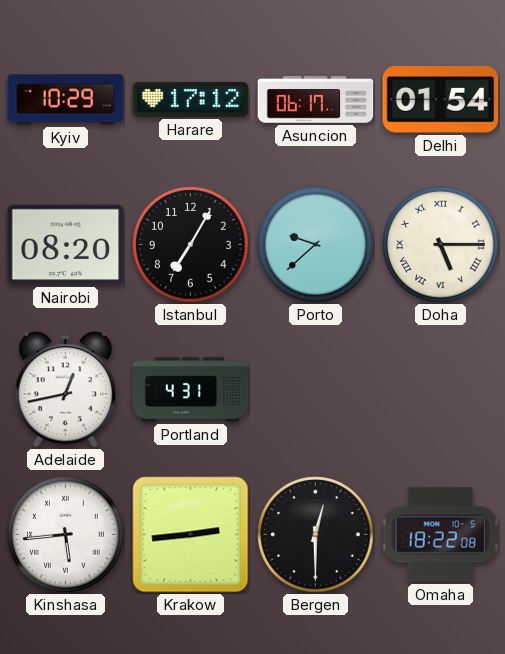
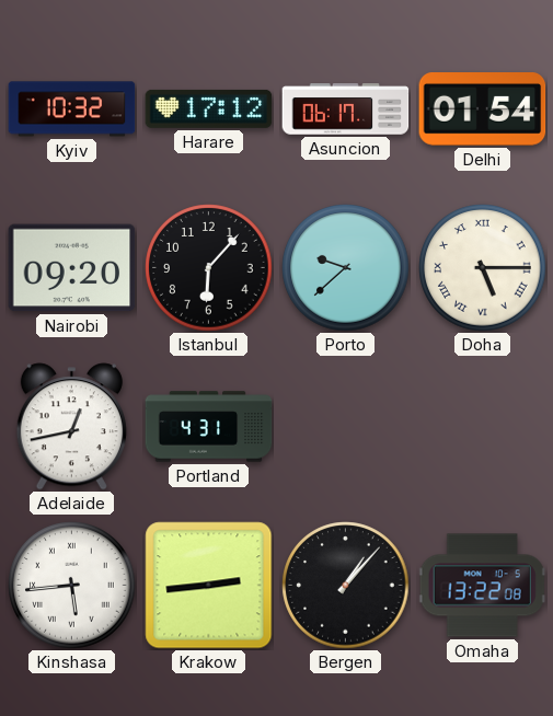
Kyiv: 10:29 -> 10:32
Nairobi: 08:20 -> 09:20
Istanbul: 7:05 -> 6:07
Bergen: 12:30 -> 1:07
Omaha: 18:22 -> 13:22
